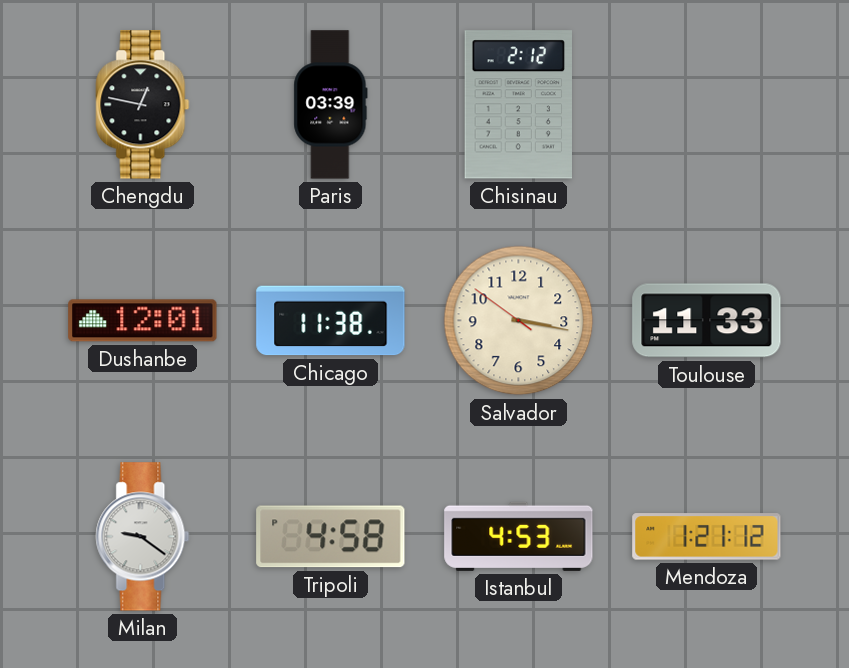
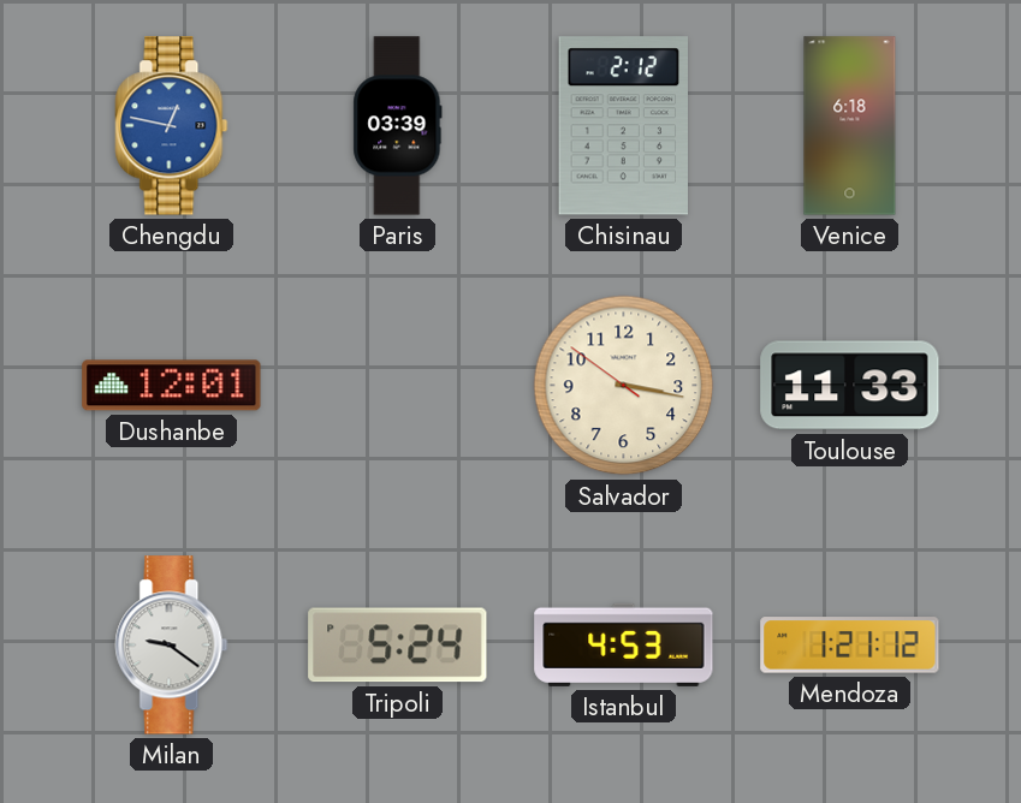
Chengdu dial: black -> blue
Venice: none -> 6:18
Chicago: 11:38 -> none
Tripoli: 4:58 -> 5:24
